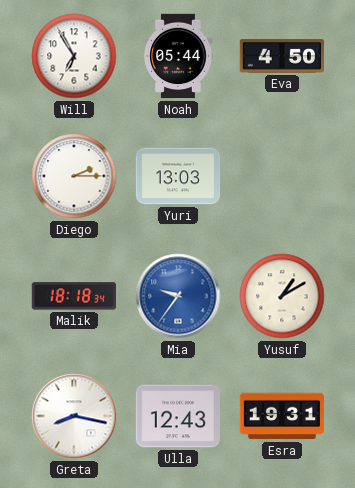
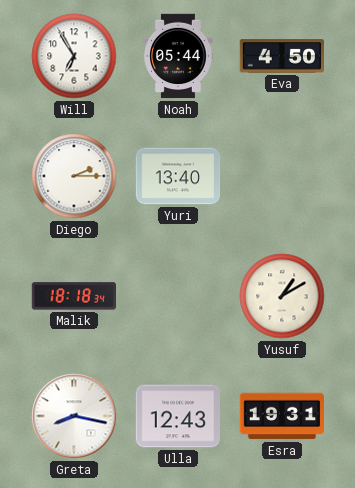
Yuri: 13:03 -> 13:40
Mia: 9:36 -> none
